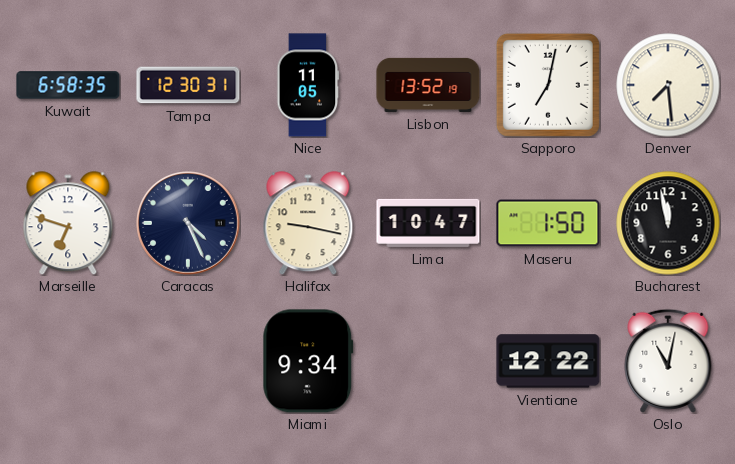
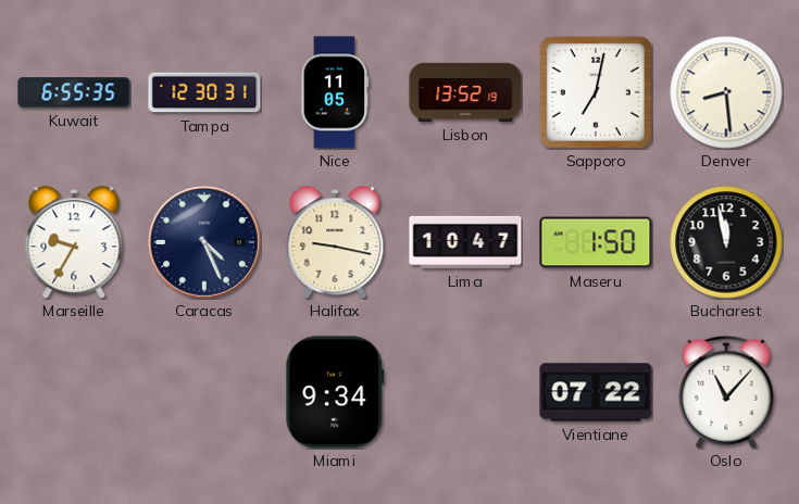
Kuwait: 6:58 -> 6:55
Denver: 7:29 -> 8:29
Marseille: 6:48 -> 9:35
Vientiane: 12:22 -> 07:22
Oslo: 11:02 -> 11:07
